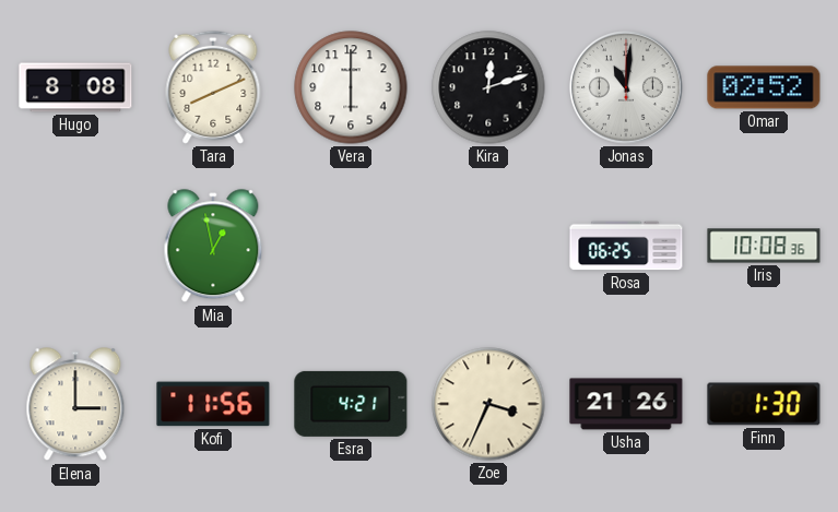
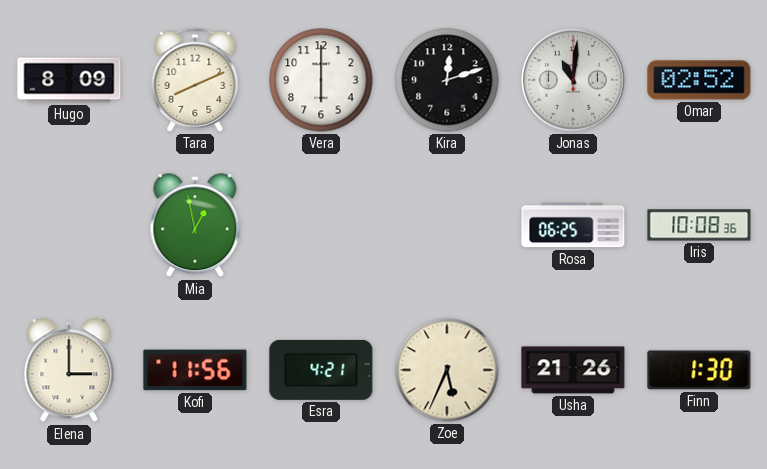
Hugo: 8:08 -> 8:09
Zoe: 3:34 -> 5:34
